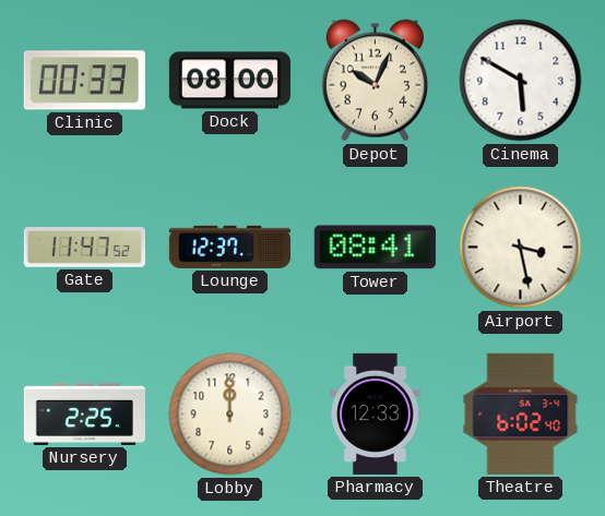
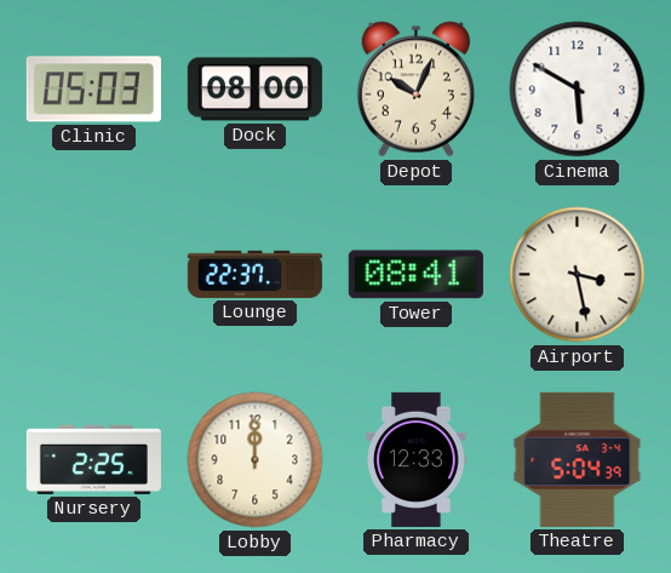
Clinic: 00:33 -> 05:03
Gate: 11:47 -> none
Lounge: 12:37 -> 22:37
Theatre: 6:02 -> 5:04
